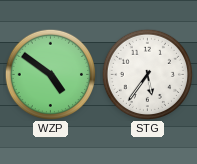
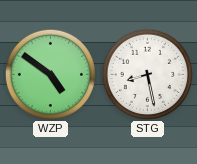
STG: 5:36 -> 8:28
